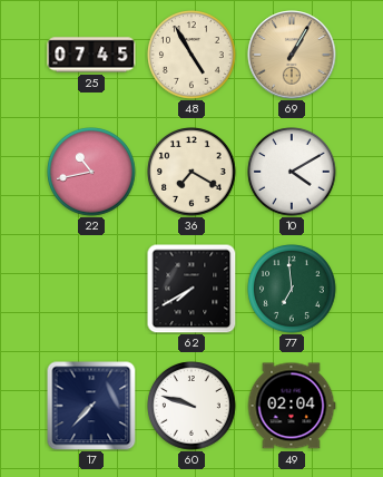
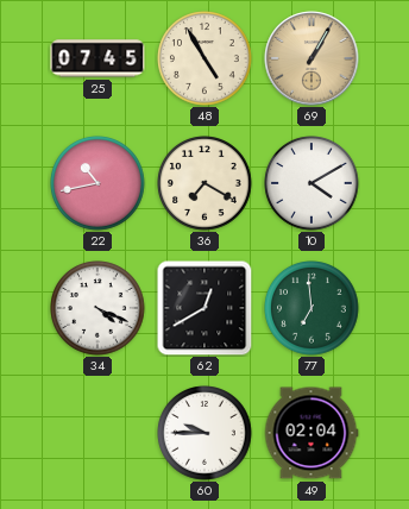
34: none -> 4:19
62: 7:40 -> 12:40
17: 7:37 -> none
60: 9:48 -> 9:45
